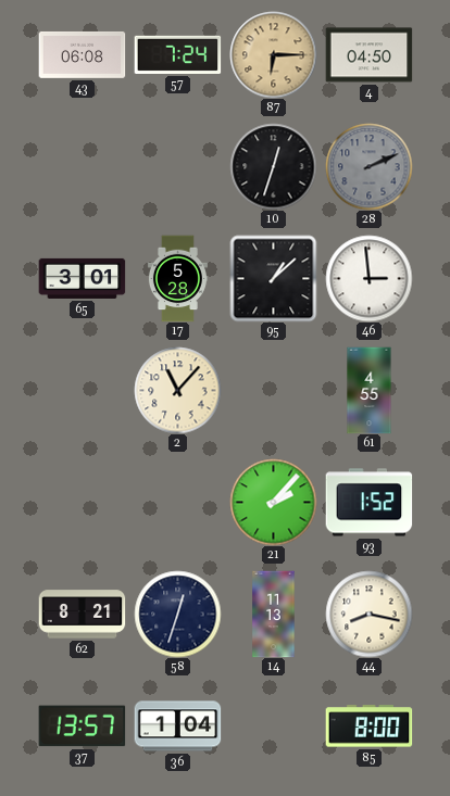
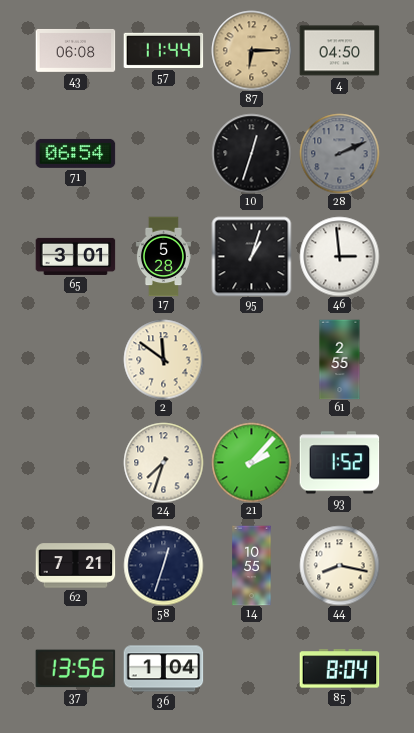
57: 7:24 -> 11:44
71: none -> 06:54
95: 1:08 -> 1:03
2: 11:07 -> 11:51
61: 4:55 -> 2:55
24: none -> 7:33
62: 8:21 -> 7:21
14: 11:13 -> 10:55
37: 13:57 -> 13:56
85: 8:00 -> 8:04
